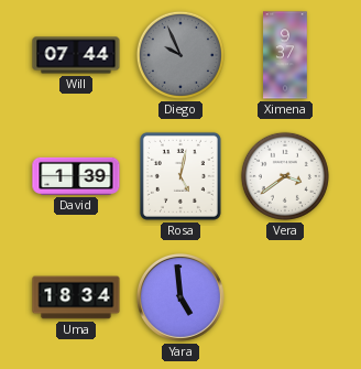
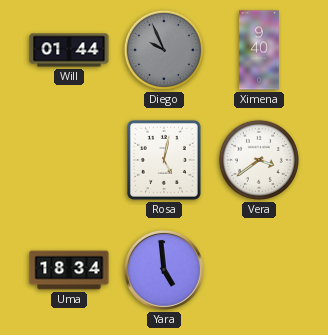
Will: 07:44 -> 01:44
Ximena: 9:37 -> 9:40
David: 1:39 -> none
